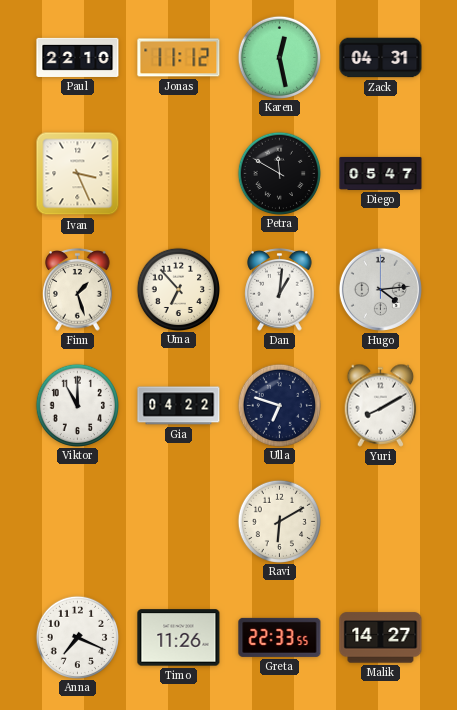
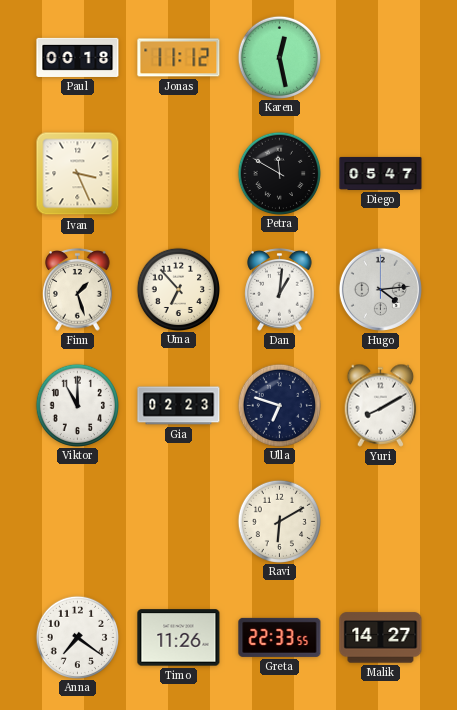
Paul: 22:10 -> 00:18
Zack: 04:31 -> none
Gia: 04:22 -> 02:23
Anna: 7:19 -> 7:21
